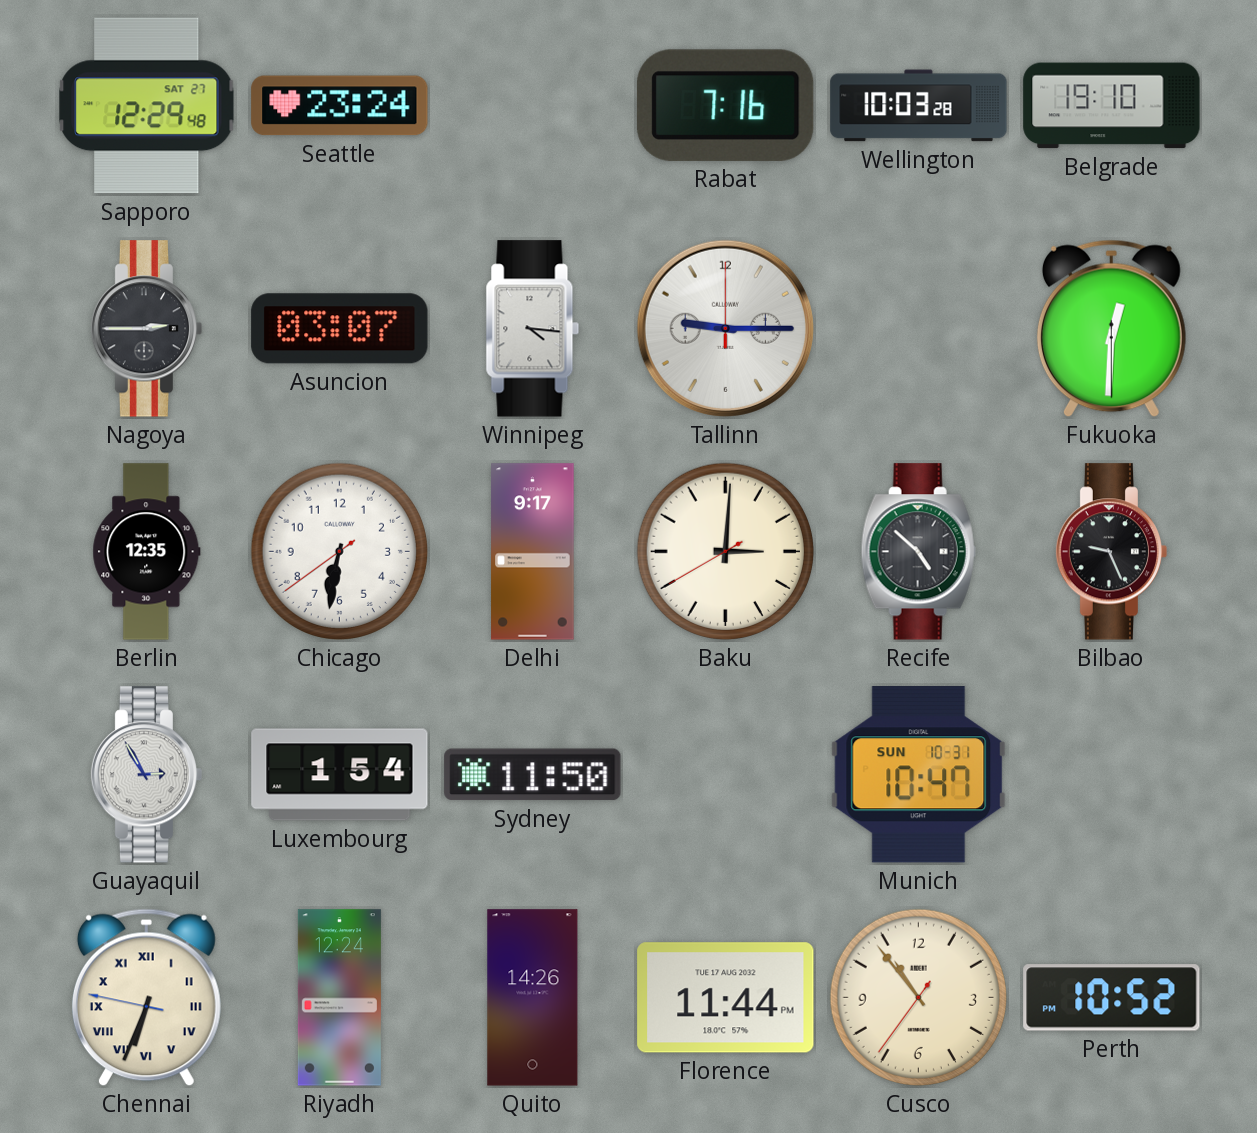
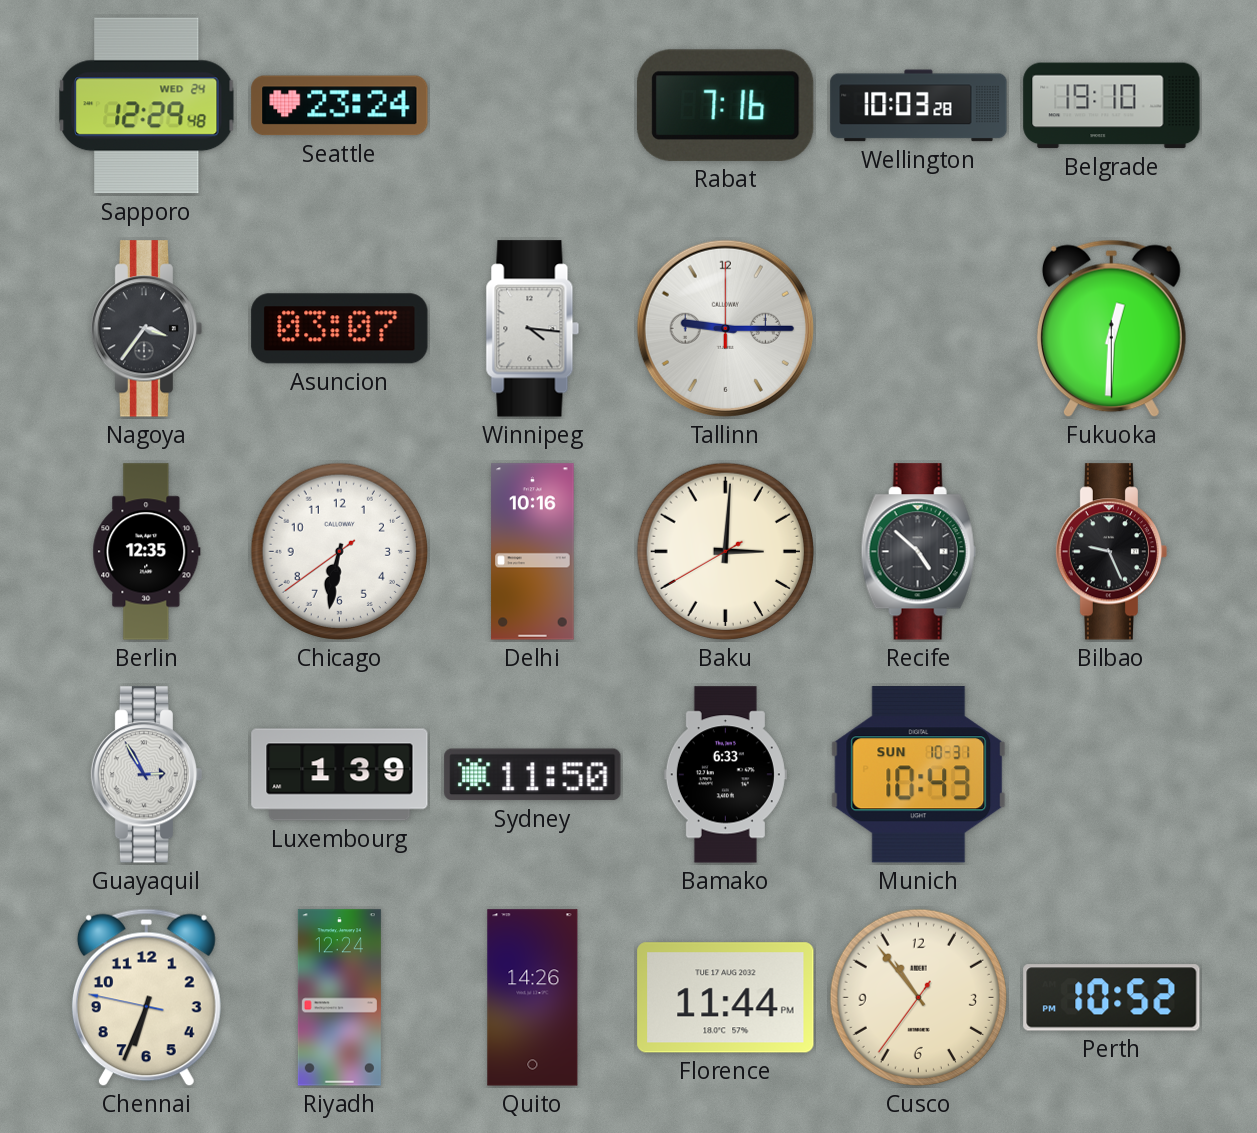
Sapporo date: SAT 27 -> WED 24
Nagoya: 2:45 -> 3:36
Delhi: 9:17 -> 10:16
Luxembourg: 1:54 -> 1:39
Bamako: none -> 6:33
Munich: 10:47 -> 10:43
Chennai numerals: Roman -> Arabic
